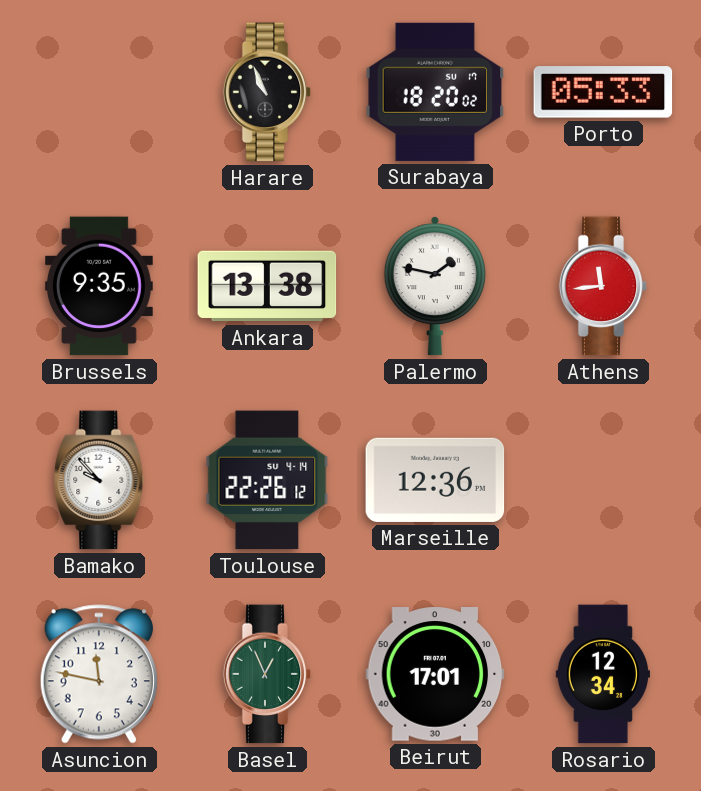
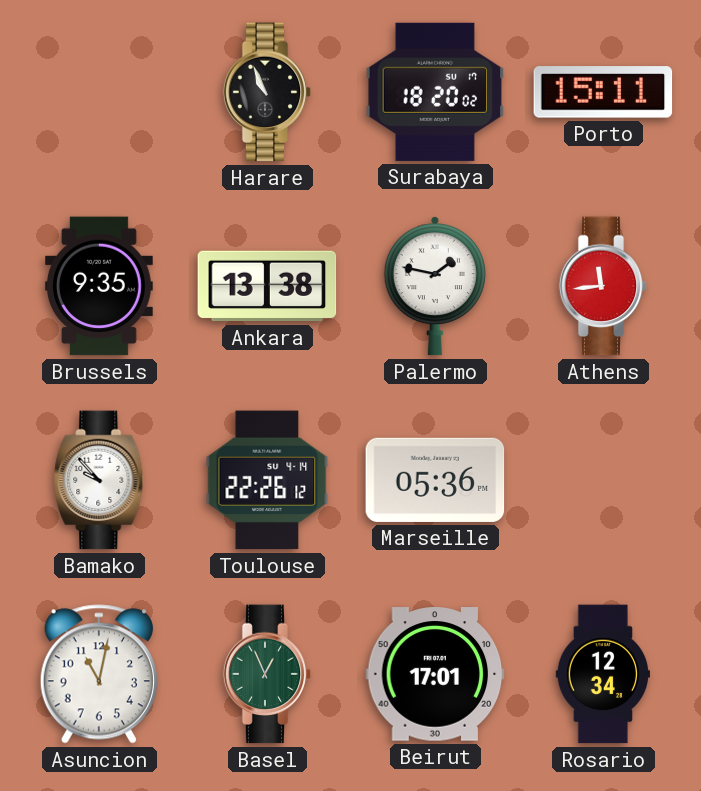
Porto: 05:33 -> 15:11
Marseille: 12:36 -> 05:36
Asuncion: 11:47 -> 11:02
